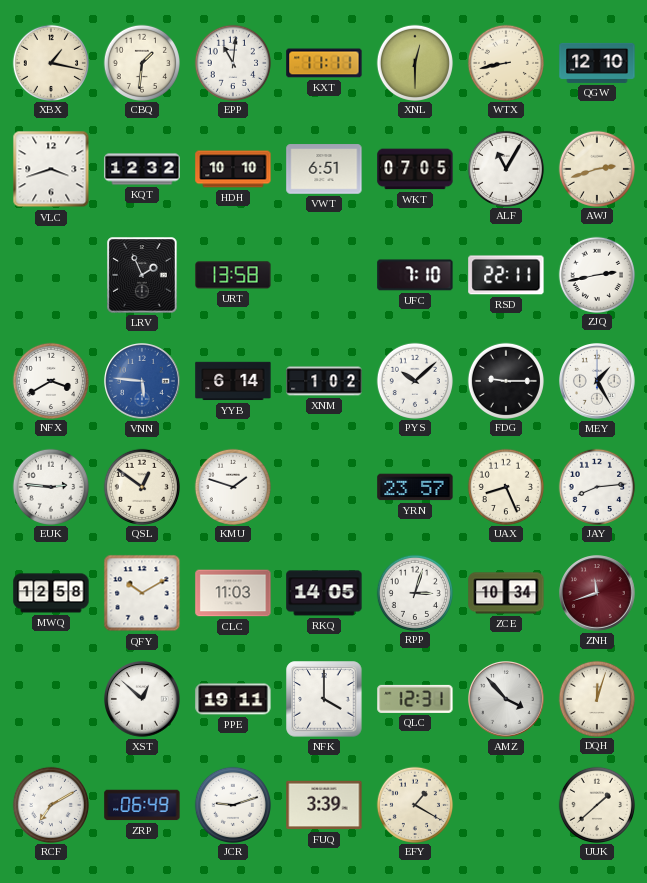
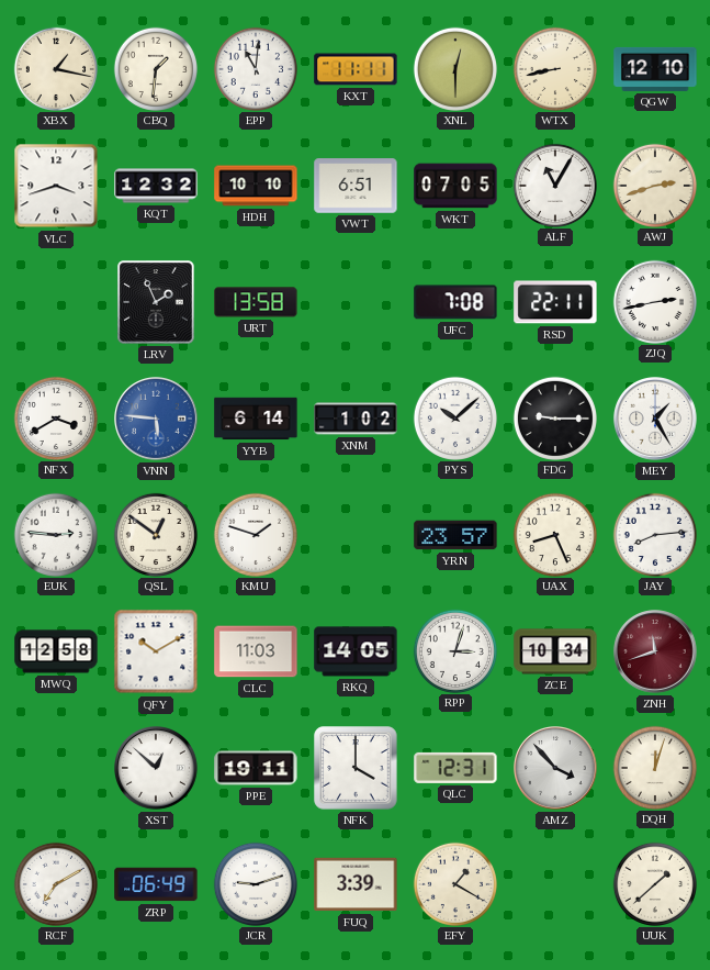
UFC: 7:10 -> 7:08
